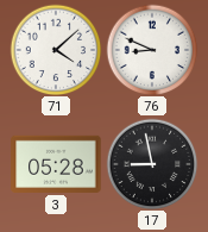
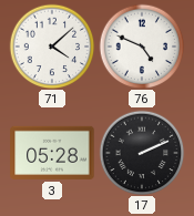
76: 8:49 -> 4:49
17: 8:58 -> 2:11
